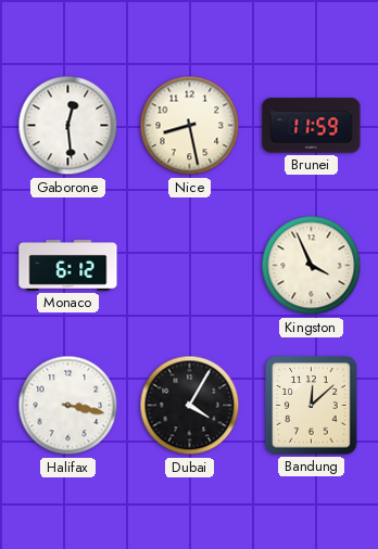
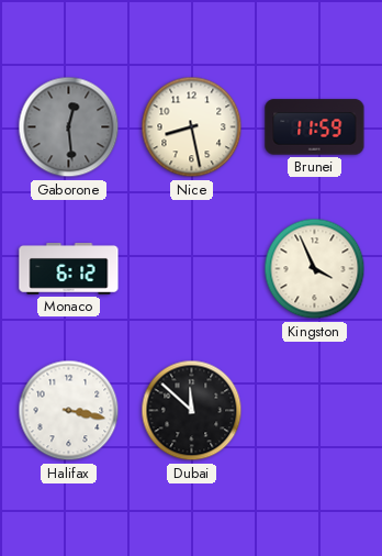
Gaborone dial: white -> grey
Dubai: 4:05 -> 11:52
Bandung: 12:08 -> none
